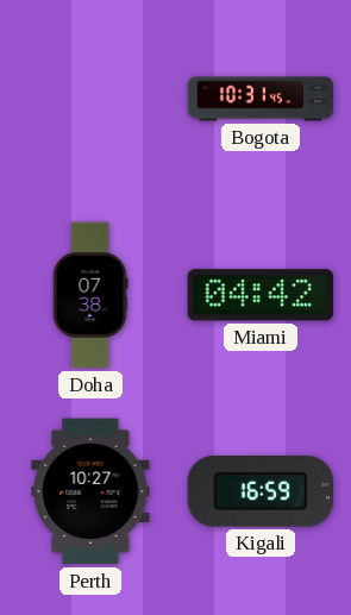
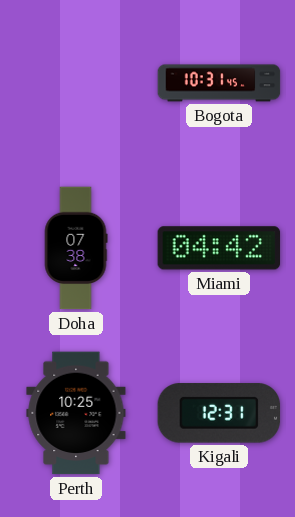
Perth: 10:27 -> 10:25
Kigali: 16:59 -> 12:31
